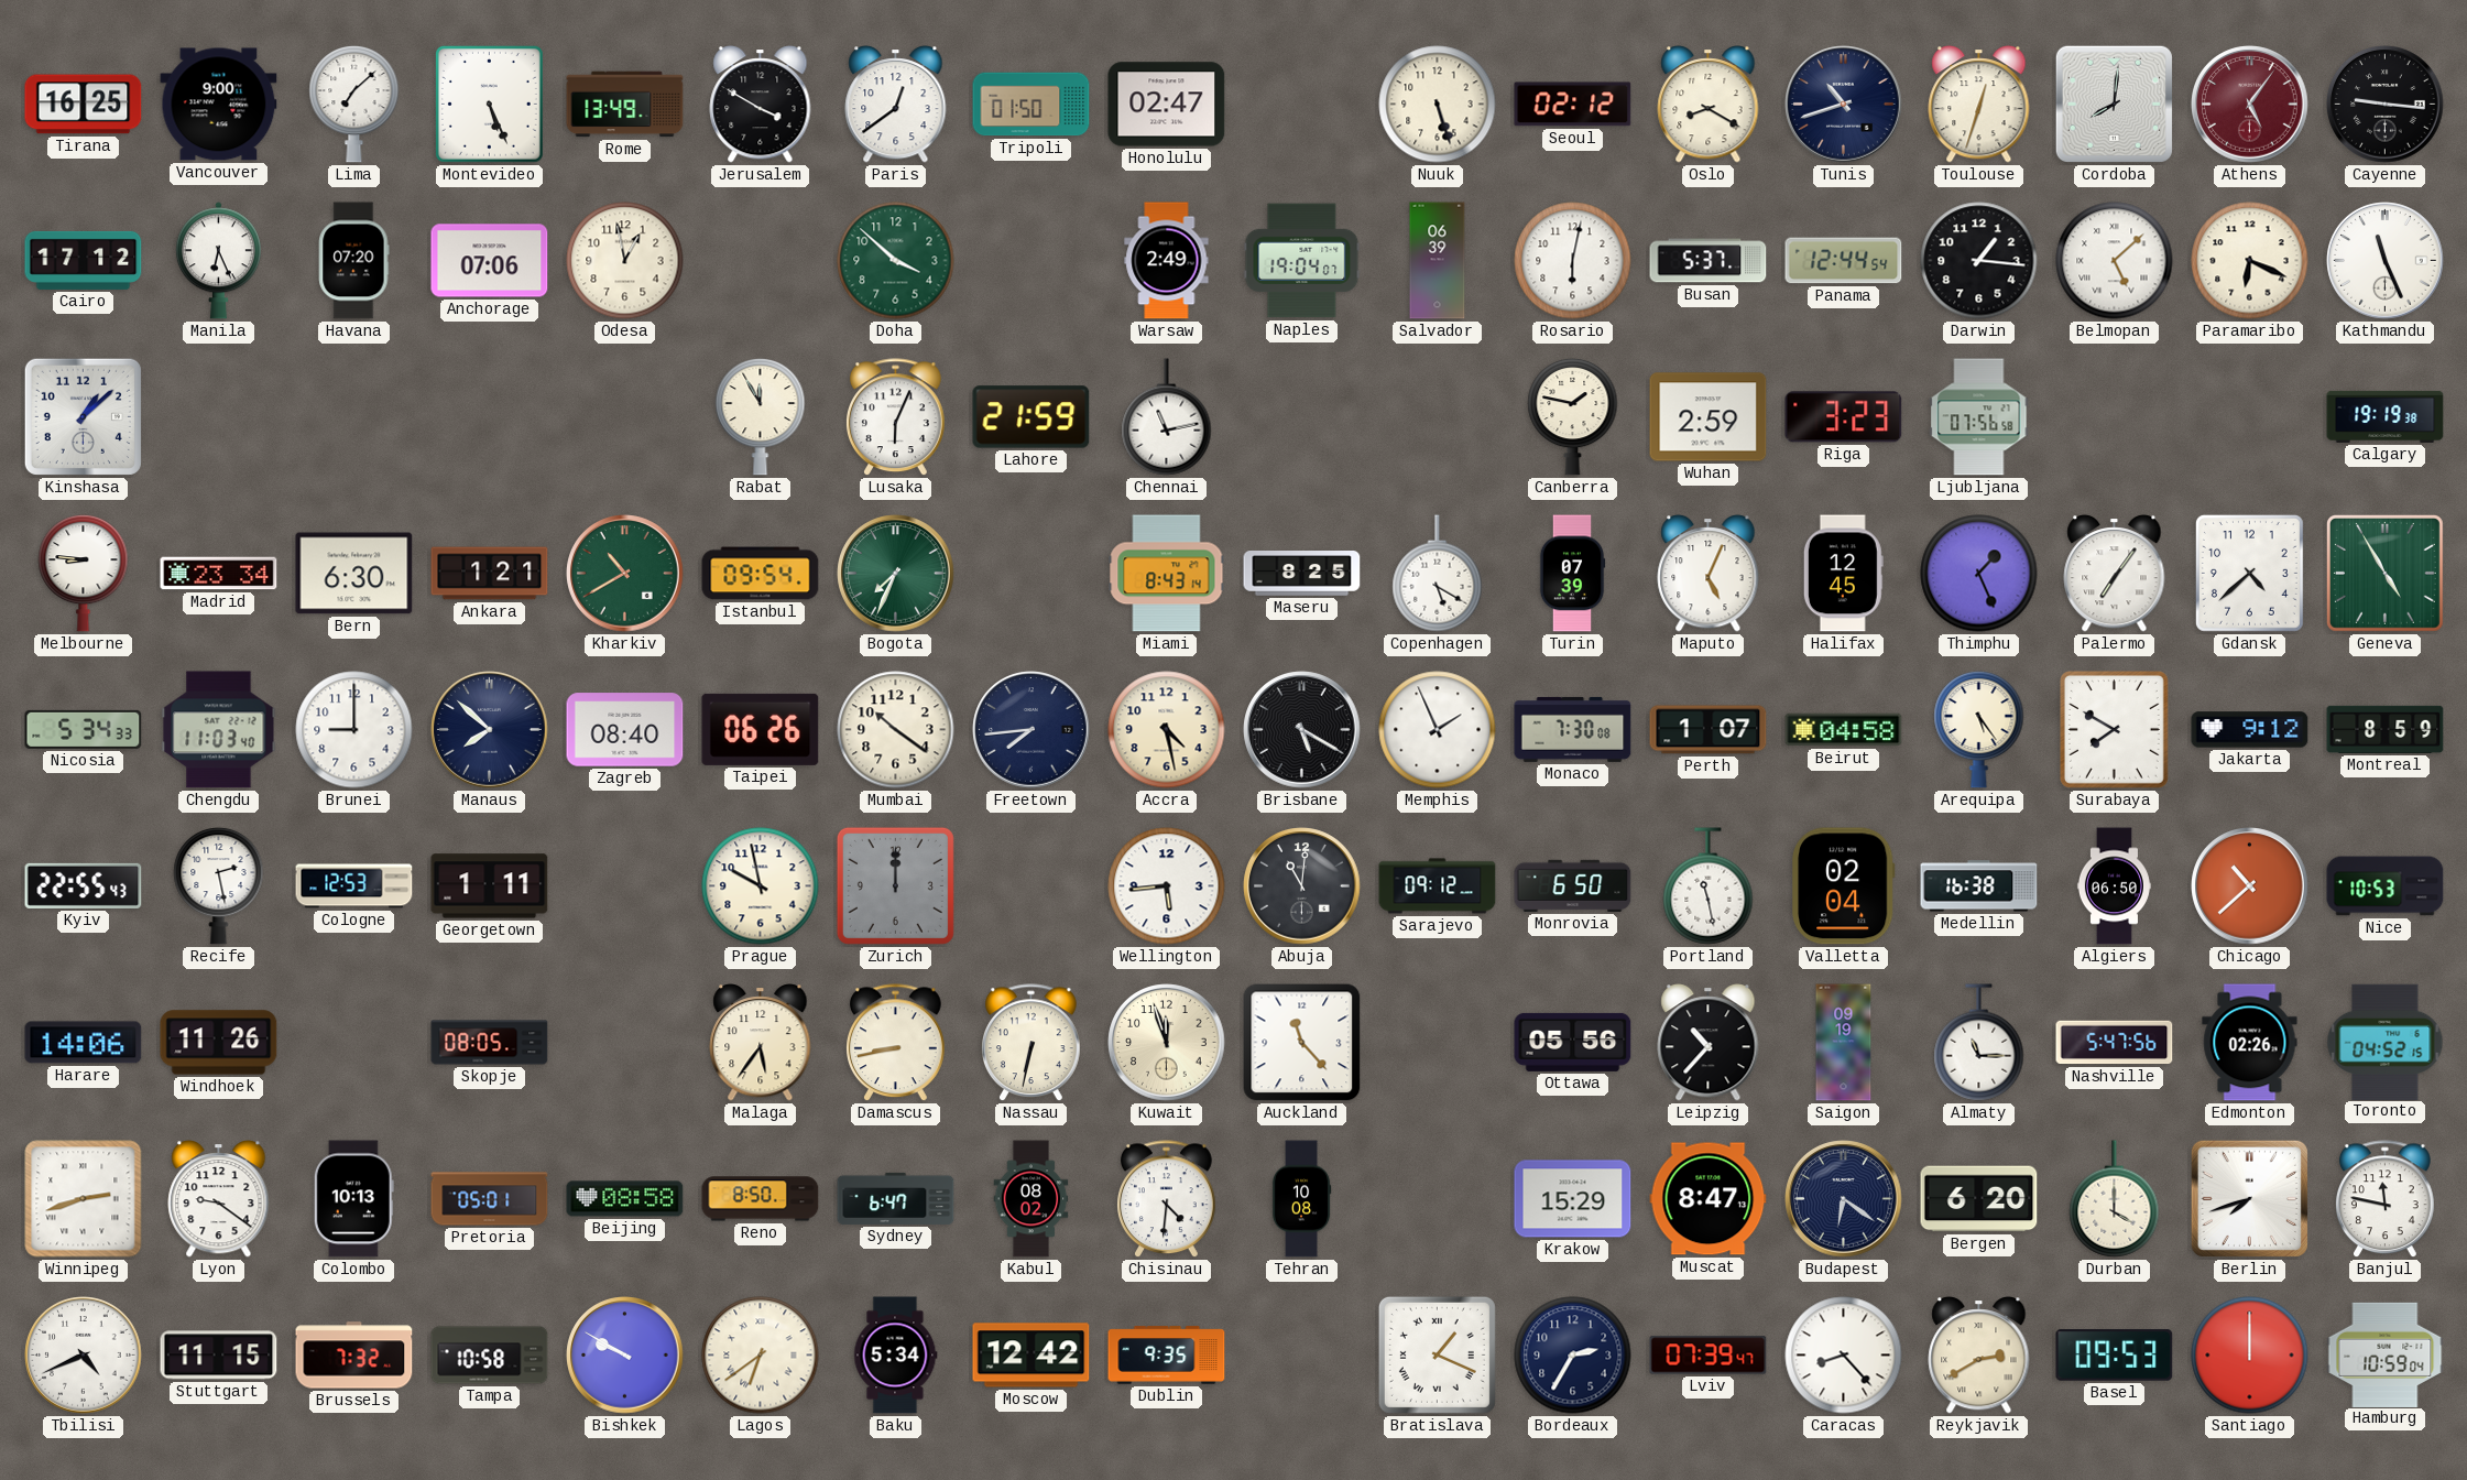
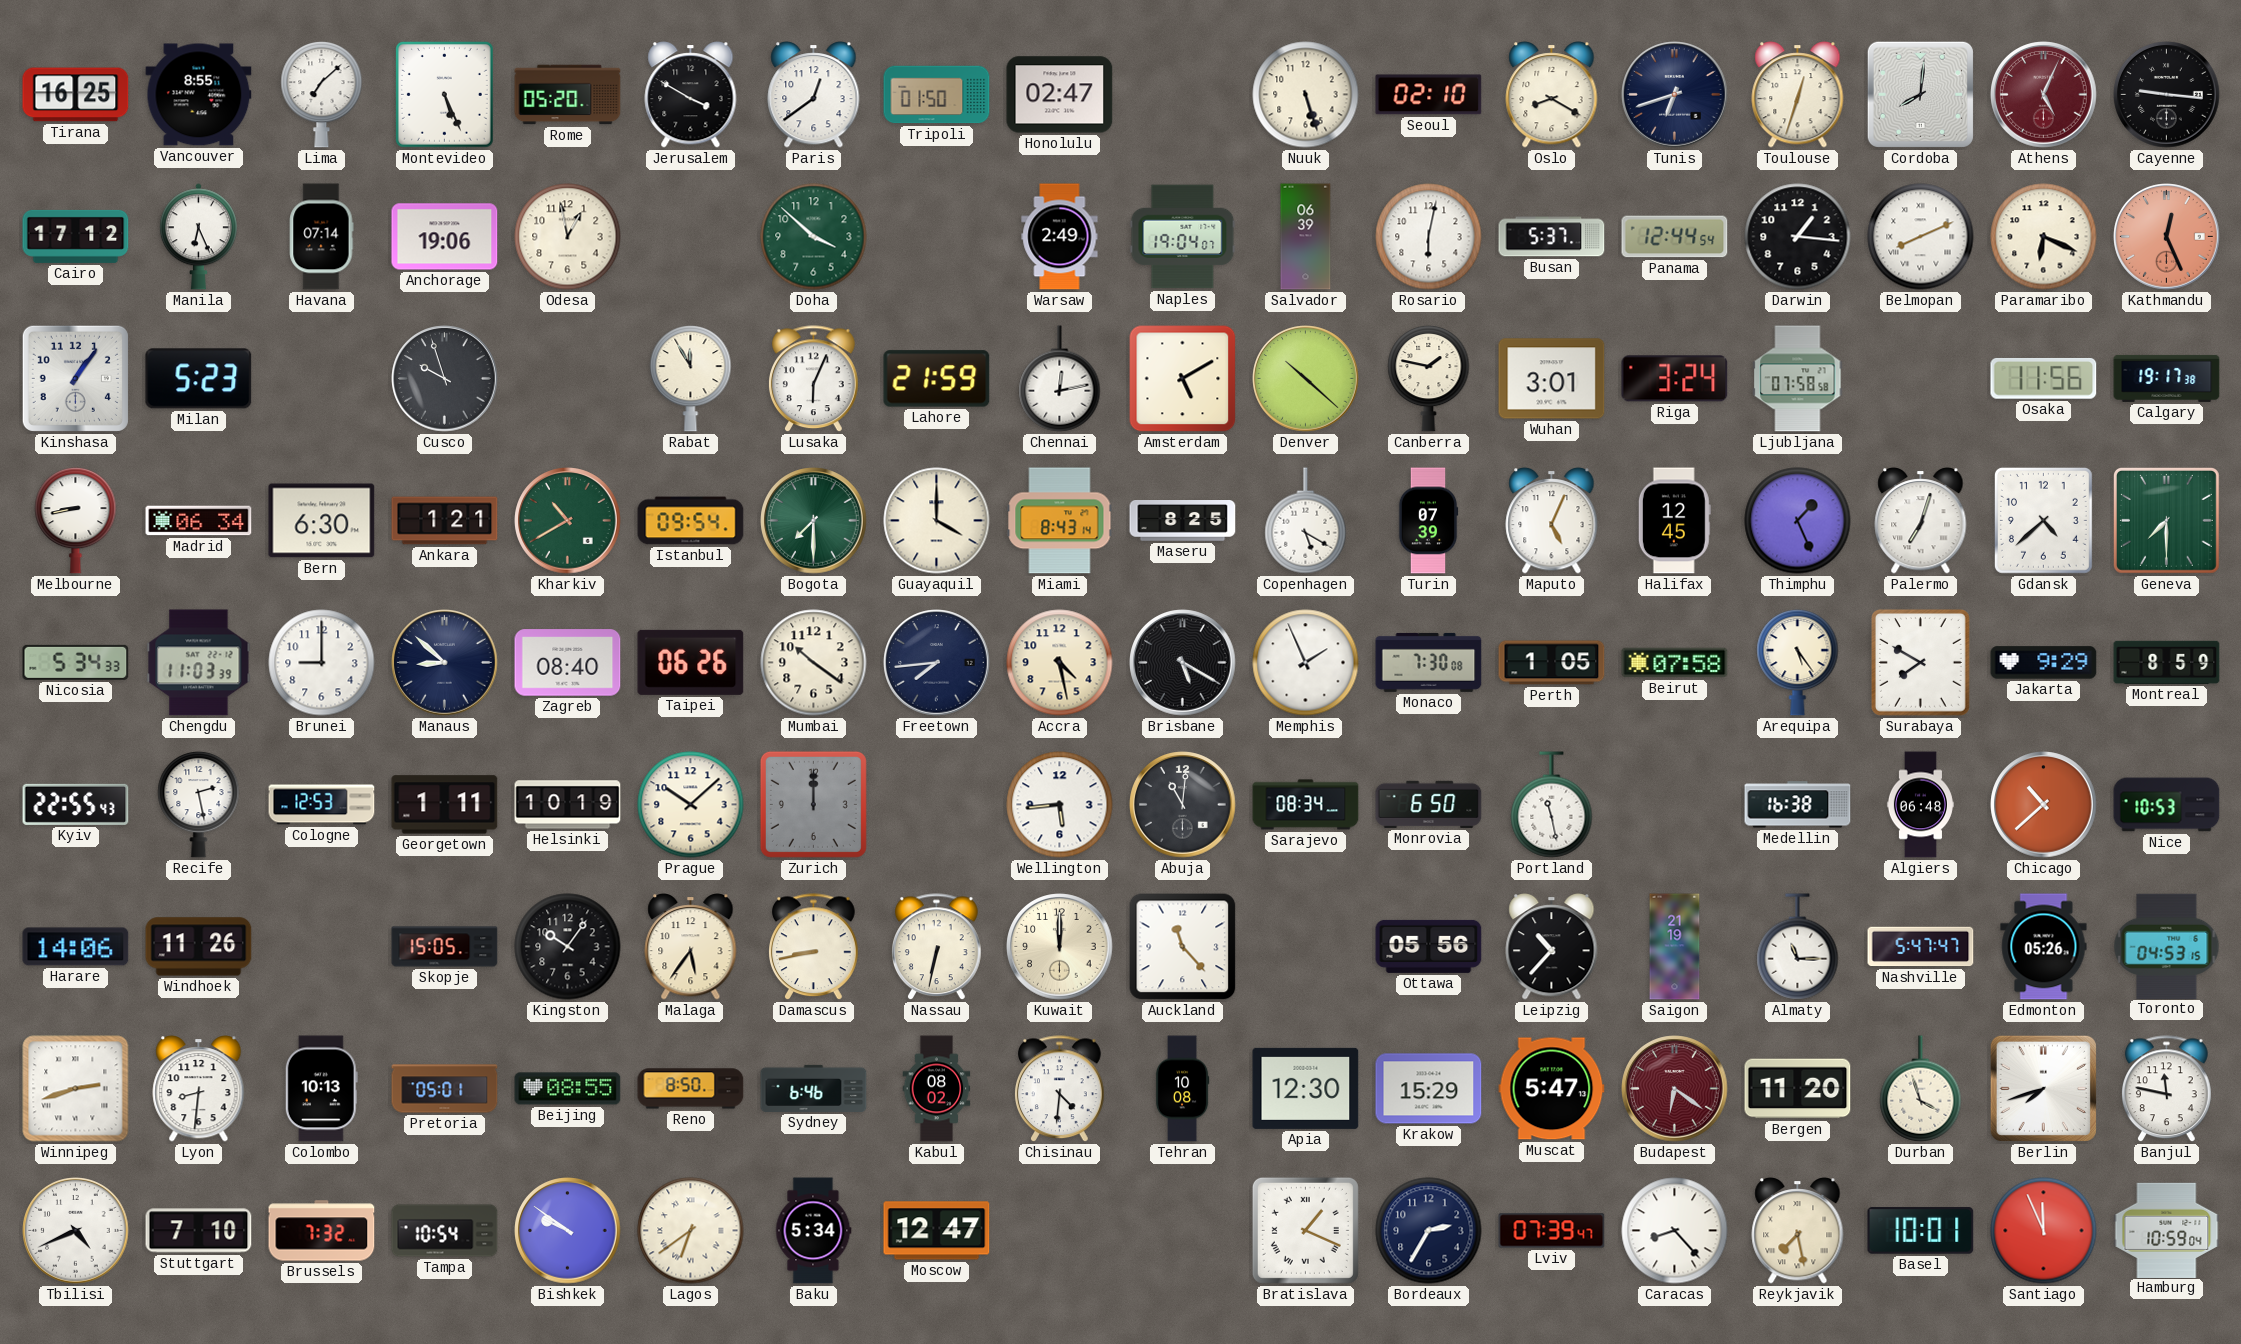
Vancouver: 9:00 -> 8:55
Rome: 13:49 -> 05:20
Seoul: 02:12 -> 02:10
Tunis: 10:42 -> 6:42
Athens: 5:06 -> 5:04
Havana: 07:20 -> 07:14
Anchorage: 07:06 -> 19:06
Belmopan: 5:08 -> 8:11
Kathmandu: 11:26 -> 12:26
Kathmandu dial: white -> salmon
Kinshasa: 1:08 -> 1:06
Milan: none -> 5:23
Cusco: none -> 9:57
Chennai: 11:13 -> 12:13
Amsterdam: none -> 5:10
Denver: none -> 10:22
Wuhan: 2:59 -> 3:01
Riga: 3:23 -> 3:24
Ljubljana: 07:56 -> 07:58
Osaka: none -> 11:56
Calgary: 19:19 -> 19:17
Melbourne: 8:46 -> 8:43
Madrid: 23:34 -> 06:34
Bogota: 7:34 -> 7:30
Guayaquil: none -> 4:00
Palermo: 7:06 -> 7:03
Geneva: 4:55 -> 7:30
Chengdu: 11:03:40 -> 11:03:39
Manaus: 7:52 -> 8:52
Perth: 1:07 -> 1:05
Beirut: 04:58 -> 07:58
Jakarta: 9:12 -> 9:29
Helsinki: none -> 10:19
Prague: 9:58 -> 10:08
Sarajevo: 09:12 -> 08:34
Valletta: 02:04 -> none
Algiers: 06:50 -> 06:48
Skopje: 08:05 -> 15:05
Kingston: none -> 10:06
Kuwait: 11:57 -> 12:00
Saigon: 09:19 -> 21:19
Nashville: 5:47:56 -> 5:47:47
Edmonton: 02:26 -> 05:26
Toronto: 04:52 -> 04:53
Lyon: 9:21 -> 8:31
Beijing: 08:58 -> 08:55
Sydney: 6:47 -> 6:46
Apia: none -> 12:30
Muscat: 8:47 -> 5:47
Budapest dial: navy -> burgundy
Bergen: 6:20 -> 11:20
Durban: 4:00 -> 3:57
Stuttgart: 11:15 -> 7:10
Tampa: 10:58 -> 10:54
Bishkek: 9:50 -> 9:51
Moscow: 12:42 -> 12:47
Dublin: 9:35 -> none
Reykjavik: 2:40 -> 7:28
Basel: 09:53 -> 10:01
Santiago: 12:00 -> 11:56
